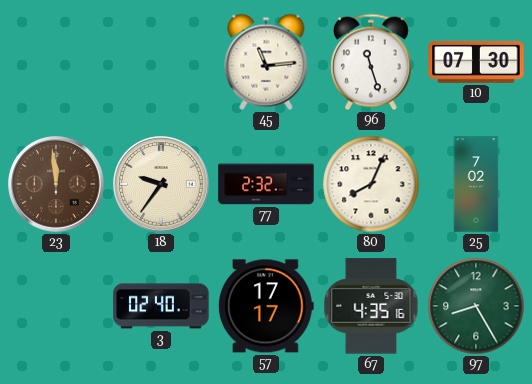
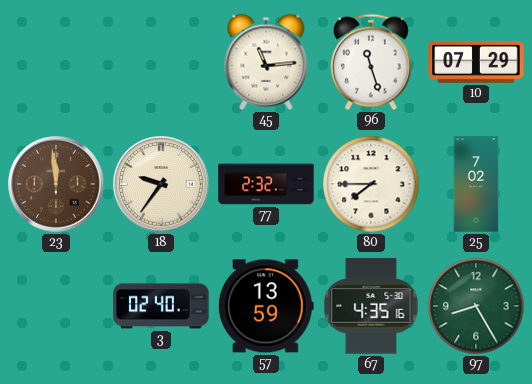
10: 07:30 -> 07:29
80: 8:04 -> 7:45
57: 17:17 -> 13:59
